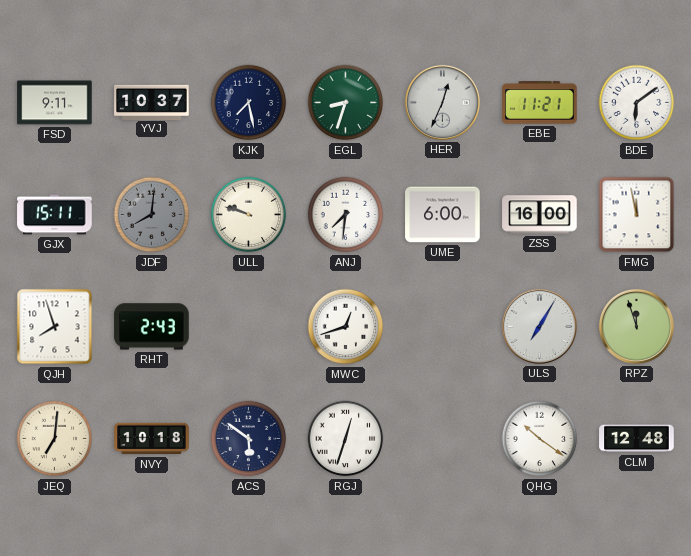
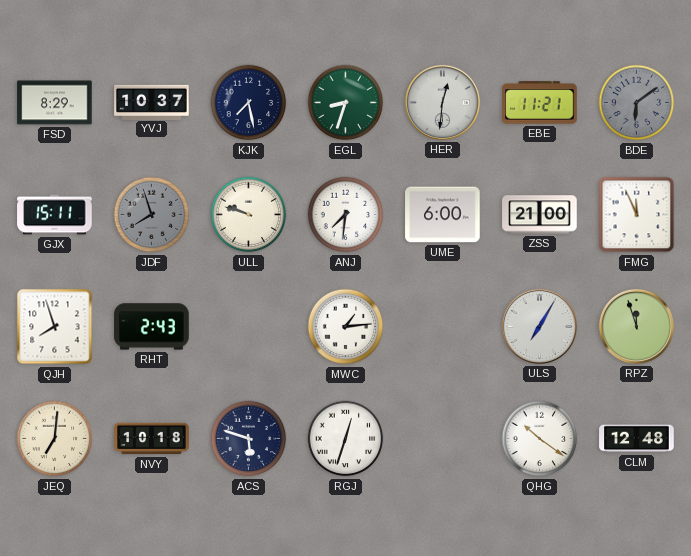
FSD: 9:11 -> 8:29
HER: 12:34 -> 12:31
BDE dial: white -> grey
JDF: 8:01 -> 7:57
ZSS: 16:00 -> 21:00
FMG: 11:58 -> 11:56
MWC: 12:42 -> 1:14
ACS: 5:51 -> 5:48
